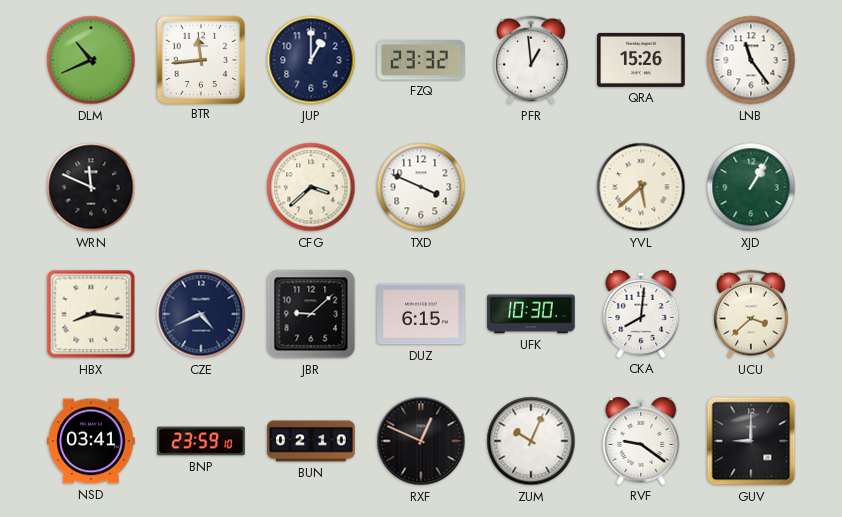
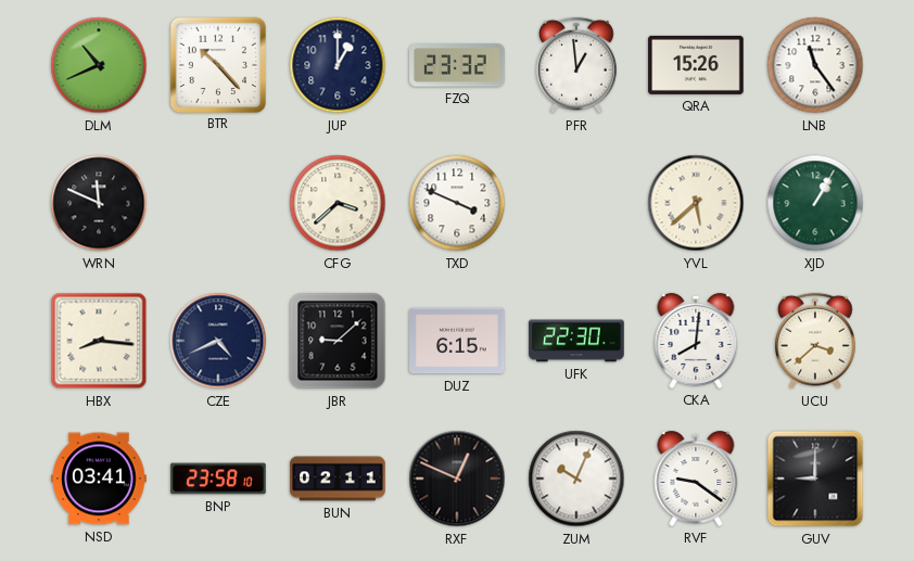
BTR: 11:44 -> 10:23
UFK: 10:30 -> 22:30
BNP: 23:59 -> 23:58
BUN: 02:10 -> 02:11
